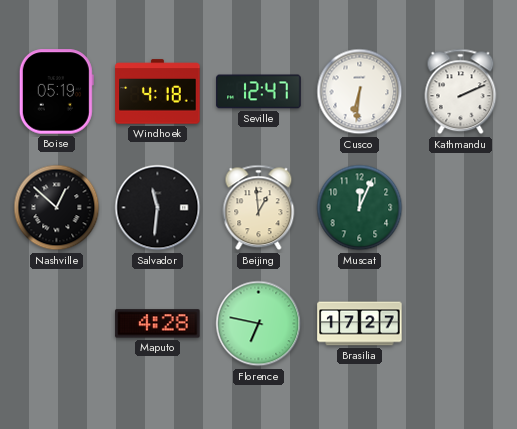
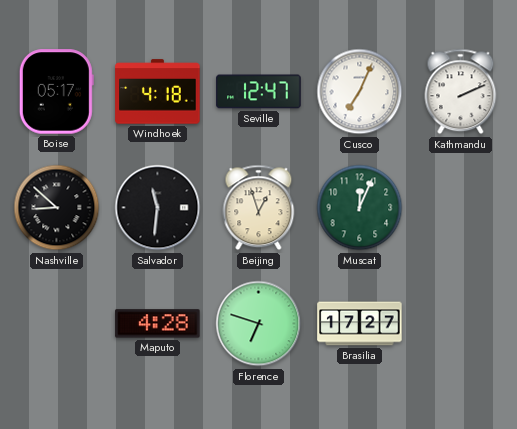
Boise: 05:19 -> 05:17
Cusco: 6:31 -> 7:04
Nashville: 12:52 -> 8:52
Beijing: 12:59 -> 12:57
Florence: 6:47 -> 6:48
